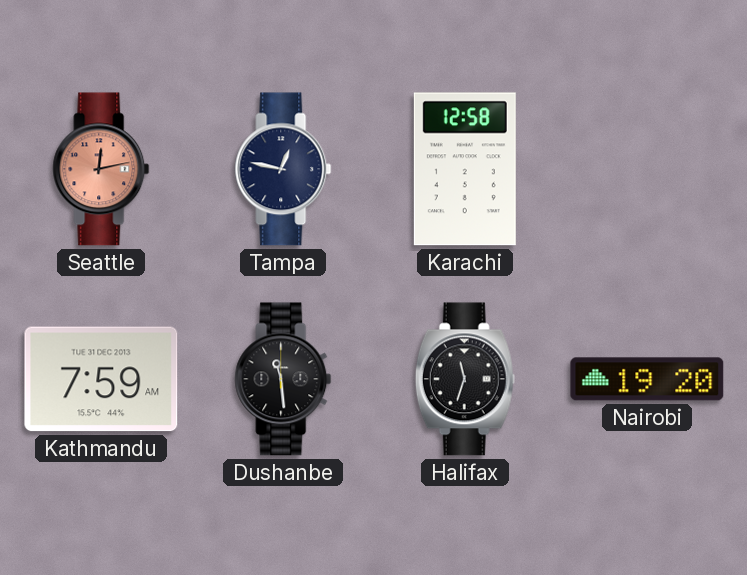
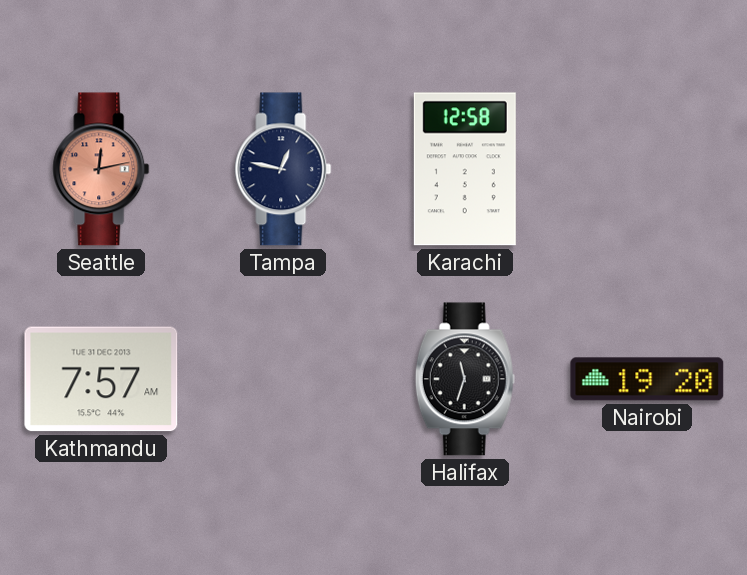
Kathmandu: 7:59 -> 7:57
Dushanbe: 11:29 -> none
